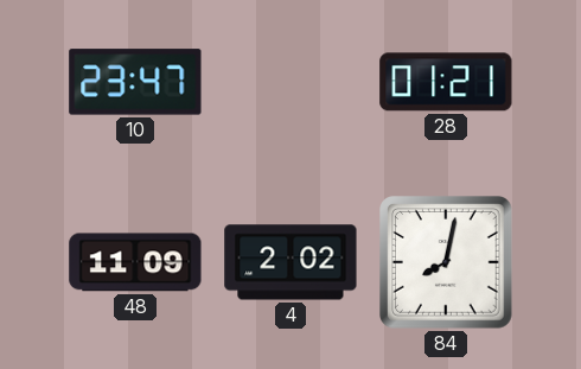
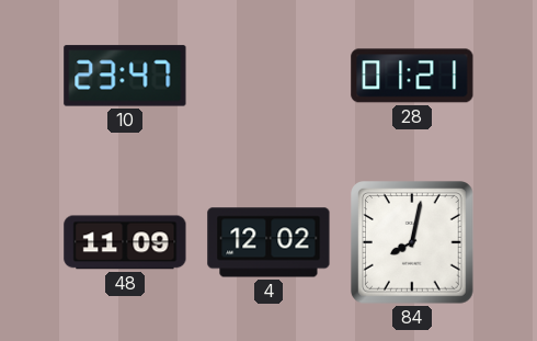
4: 2:02 -> 12:02
